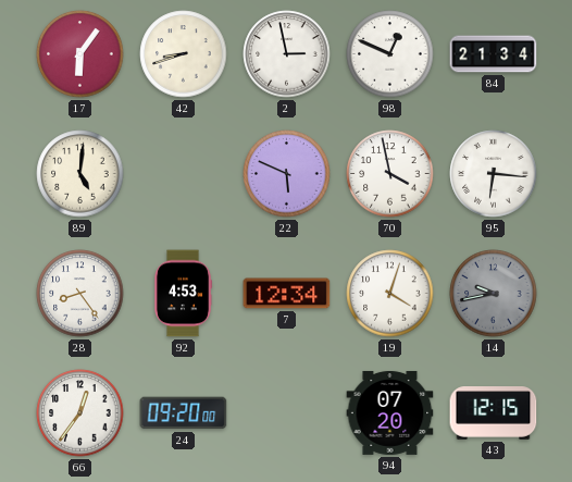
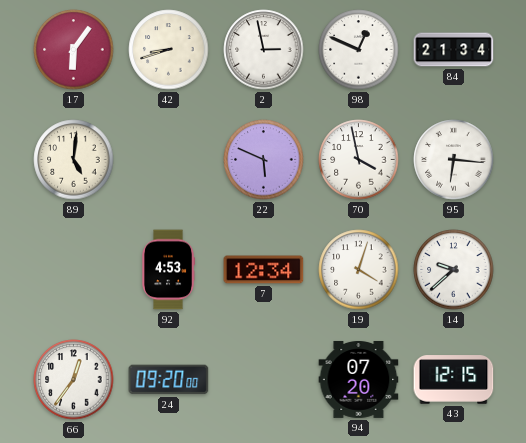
28: 8:24 -> none
14: 9:43 -> 9:38
14 dial: grey -> white
